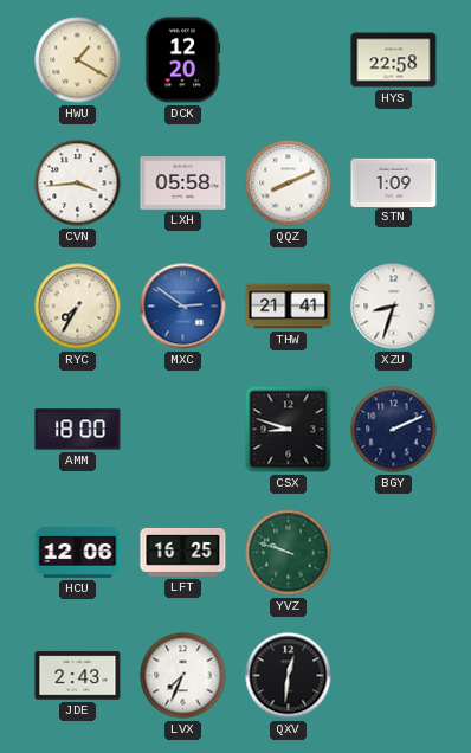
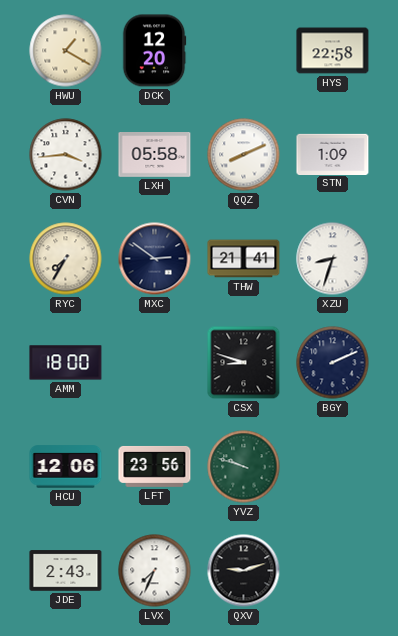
MXC dial: blue -> navy
LFT: 16:25 -> 23:56
QXV: 12:31 -> 9:12
